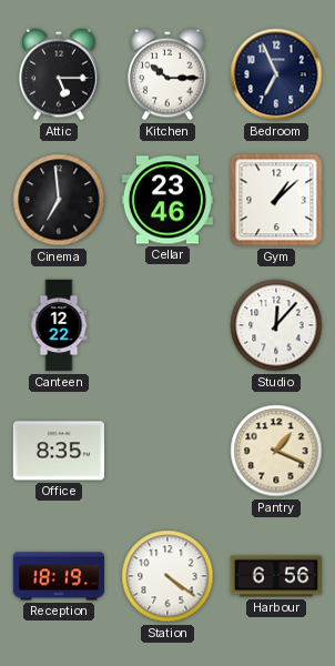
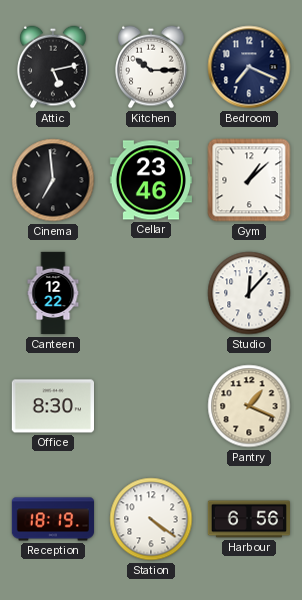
Attic: 5:15 -> 5:13
Bedroom: 6:56 -> 7:19
Office: 8:35 -> 8:30
